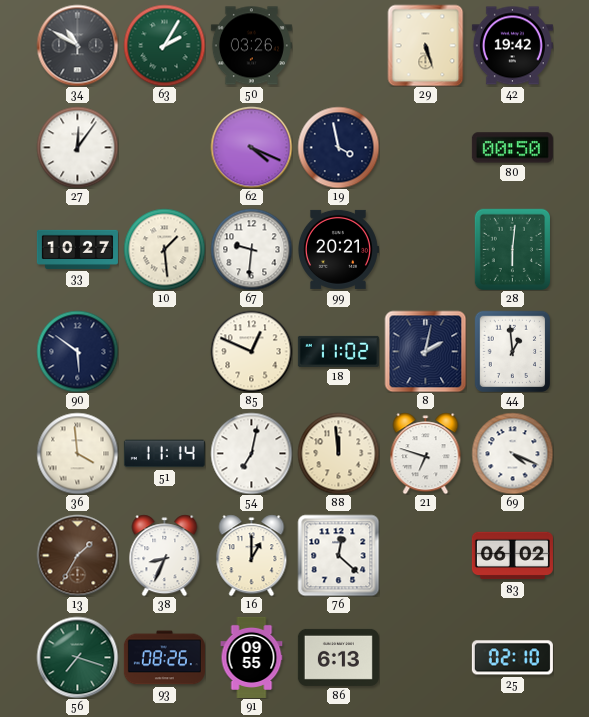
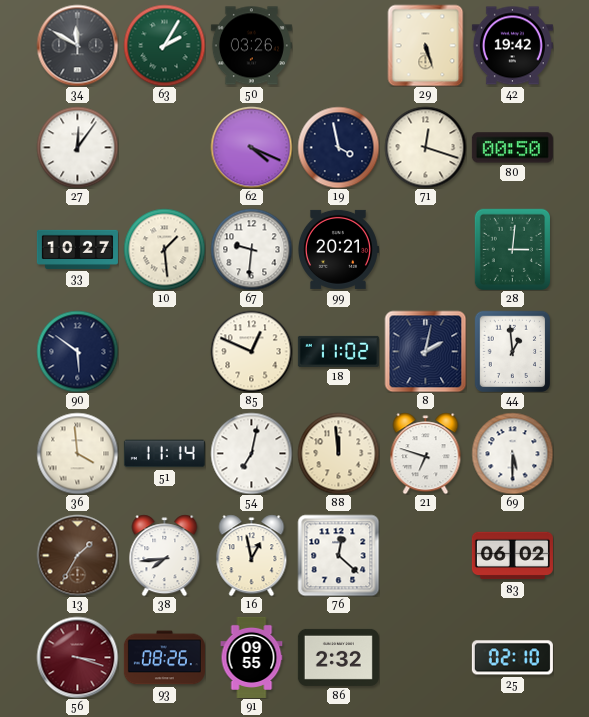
34: 10:50 -> 11:50
71: none -> 12:18
28: 6:01 -> 3:01
69: 4:19 -> 5:30
38: 8:34 -> 7:44
16: 1:00 -> 12:58
56: 7:18 -> 3:18
56 dial: green -> burgundy
86: 6:13 -> 2:32
